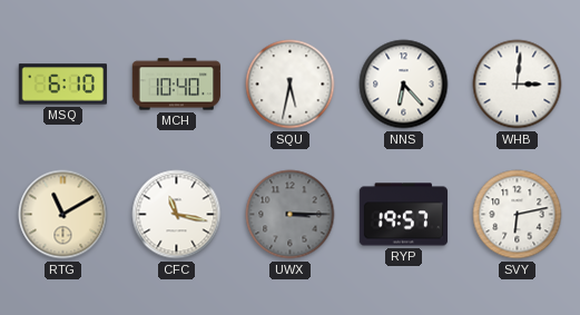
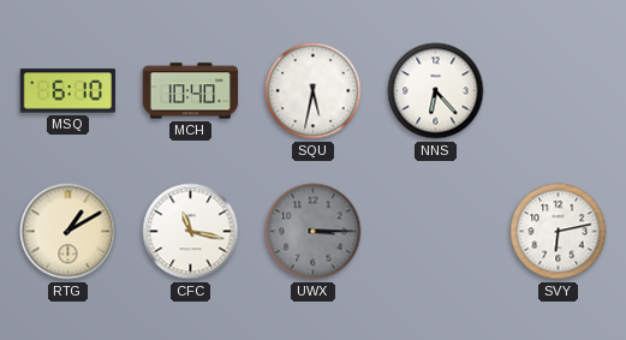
WHB: 3:01 -> none
RTG: 11:10 -> 1:10
RYP: 19:57 -> none
